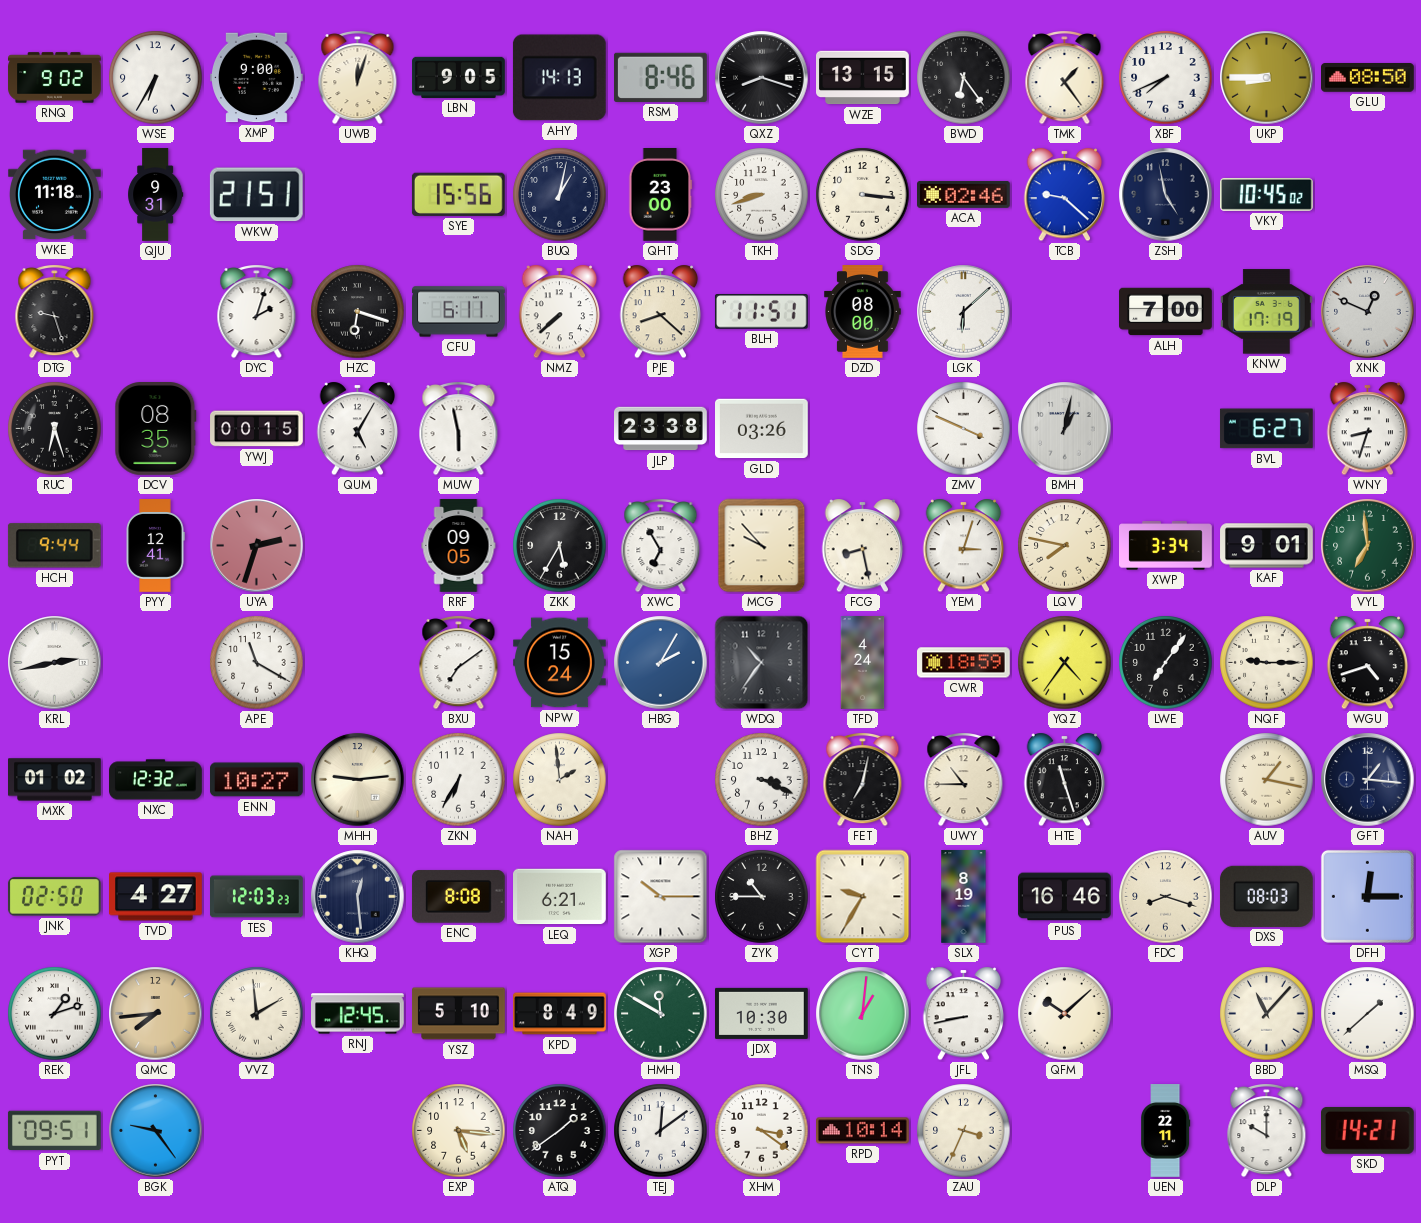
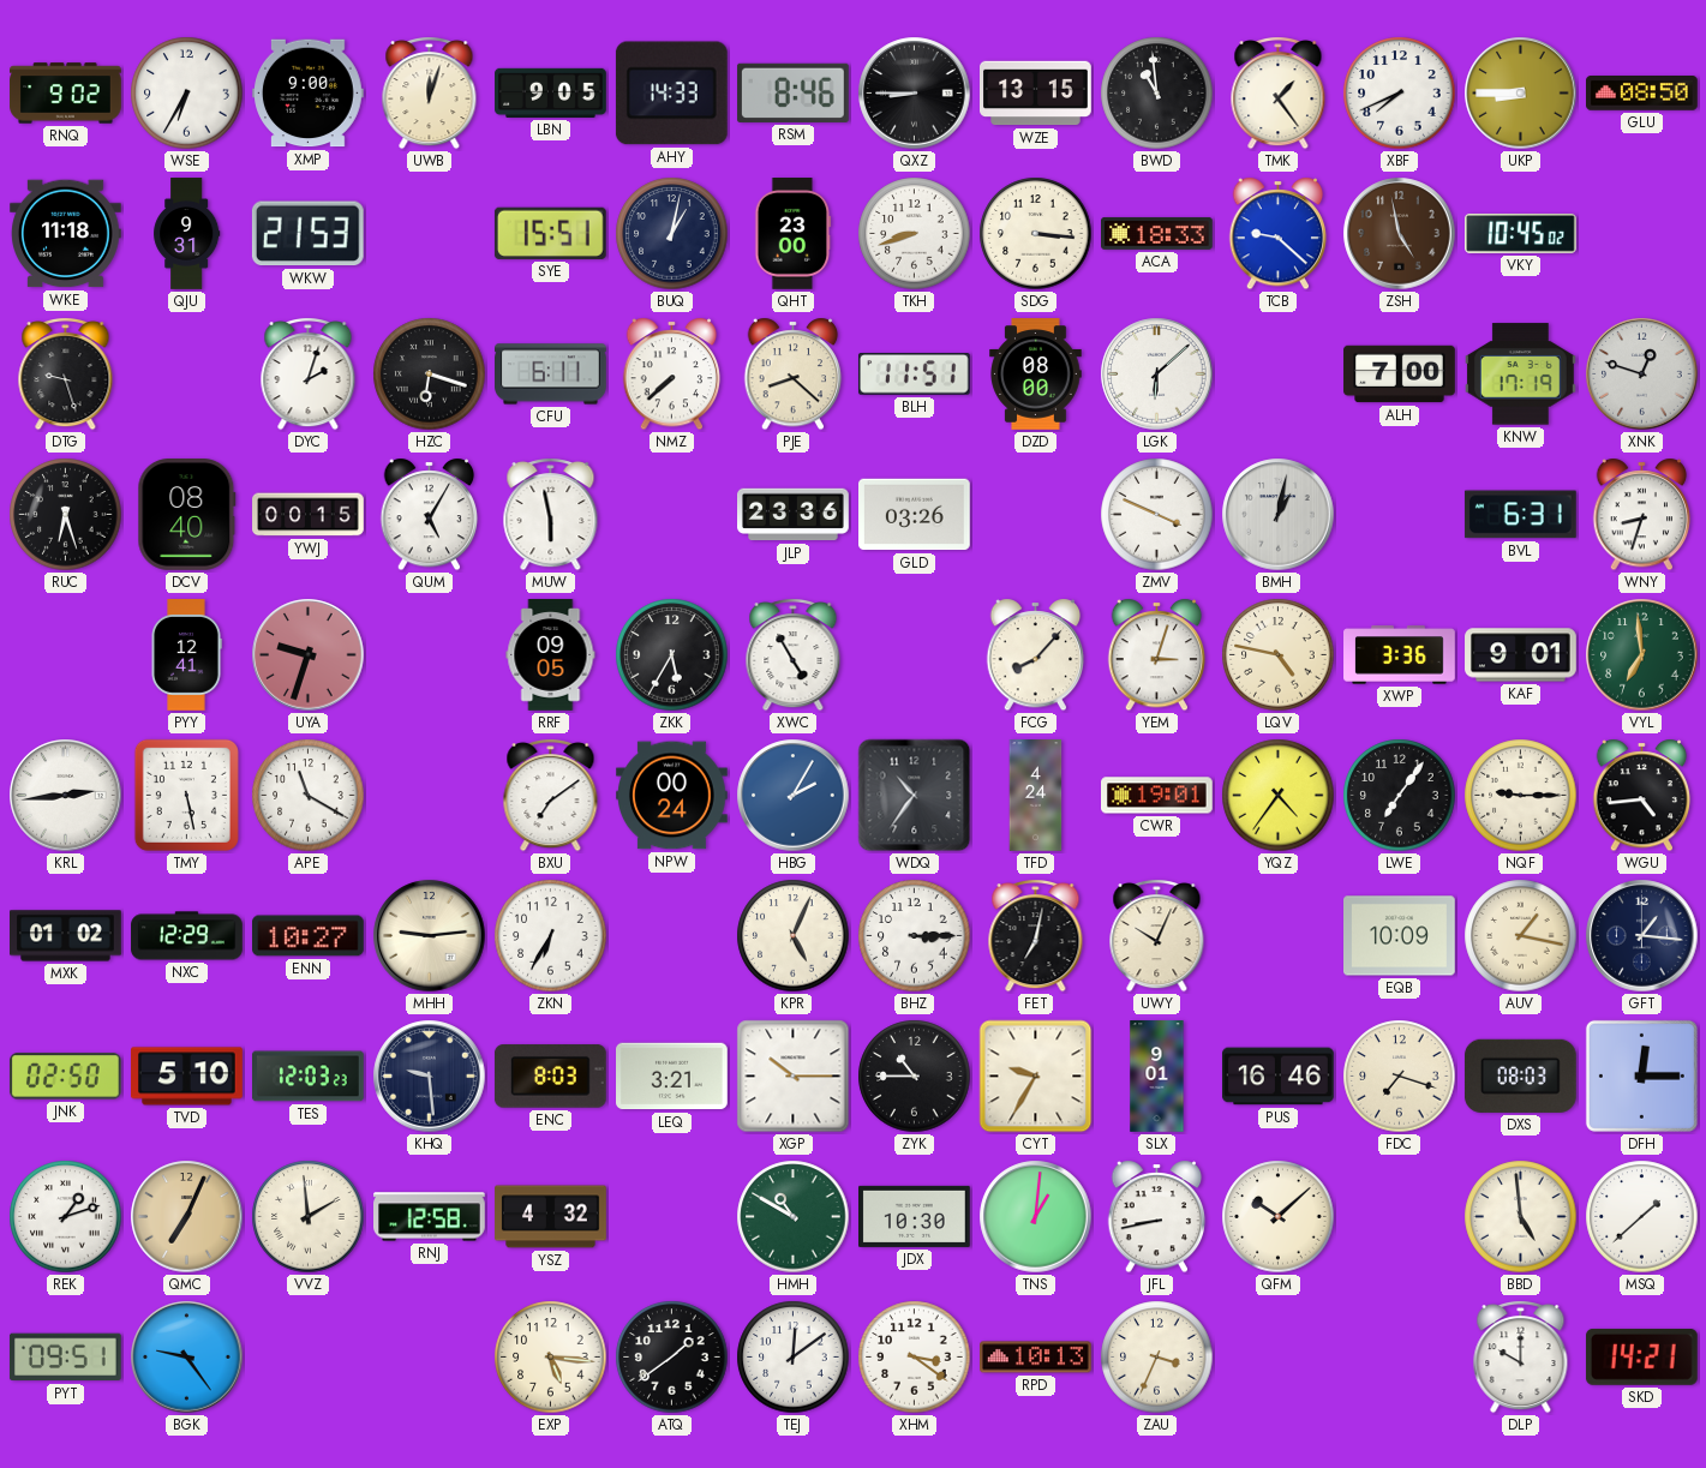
AHY: 14:13 -> 14:33
QXZ: 8:18 -> 8:45
BWD: 6:24 -> 10:59
WKW: 21:51 -> 21:53
SYE: 15:56 -> 15:51
ACA: 02:46 -> 18:33
ZSH dial: navy -> brown
XNK: 12:49 -> 12:48
DCV: 08:35 -> 08:40
JLP: 23:38 -> 23:36
BVL: 6:27 -> 6:31
HCH: 9:44 -> none
UYA: 2:33 -> 9:33
XWC: 6:55 -> 4:55
MCG: 9:53 -> none
FCG: 8:28 -> 8:07
LQV: 7:47 -> 4:47
XWP: 3:34 -> 3:36
KRL: 2:43 -> 2:44
TMY: none -> 5:28
NPW: 15:24 -> 00:24
CWR: 18:59 -> 19:01
WGU: 4:42 -> 4:44
NXC: 12:32 -> 12:29
NAH: 1:59 -> none
KPR: none -> 5:04
BHZ: 3:19 -> 3:15
UWY: 10:45 -> 10:04
HTE: 11:27 -> none
EQB: none -> 10:09
TVD: 4:27 -> 5:10
KHQ: 12:29 -> 9:29
ENC: 8:08 -> 8:03
LEQ: 6:21 -> 3:21
SLX: 8:19 -> 9:01
FDC: 8:18 -> 7:18
QMC: 7:44 -> 7:04
RNJ: 12:45 -> 12:58
YSZ: 5:10 -> 4:32
KPD: 8:49 -> none
HMH: 11:50 -> 10:50
BBD: 11:07 -> 4:59
RPD: 10:14 -> 10:13
UEN: 22:11 -> none
